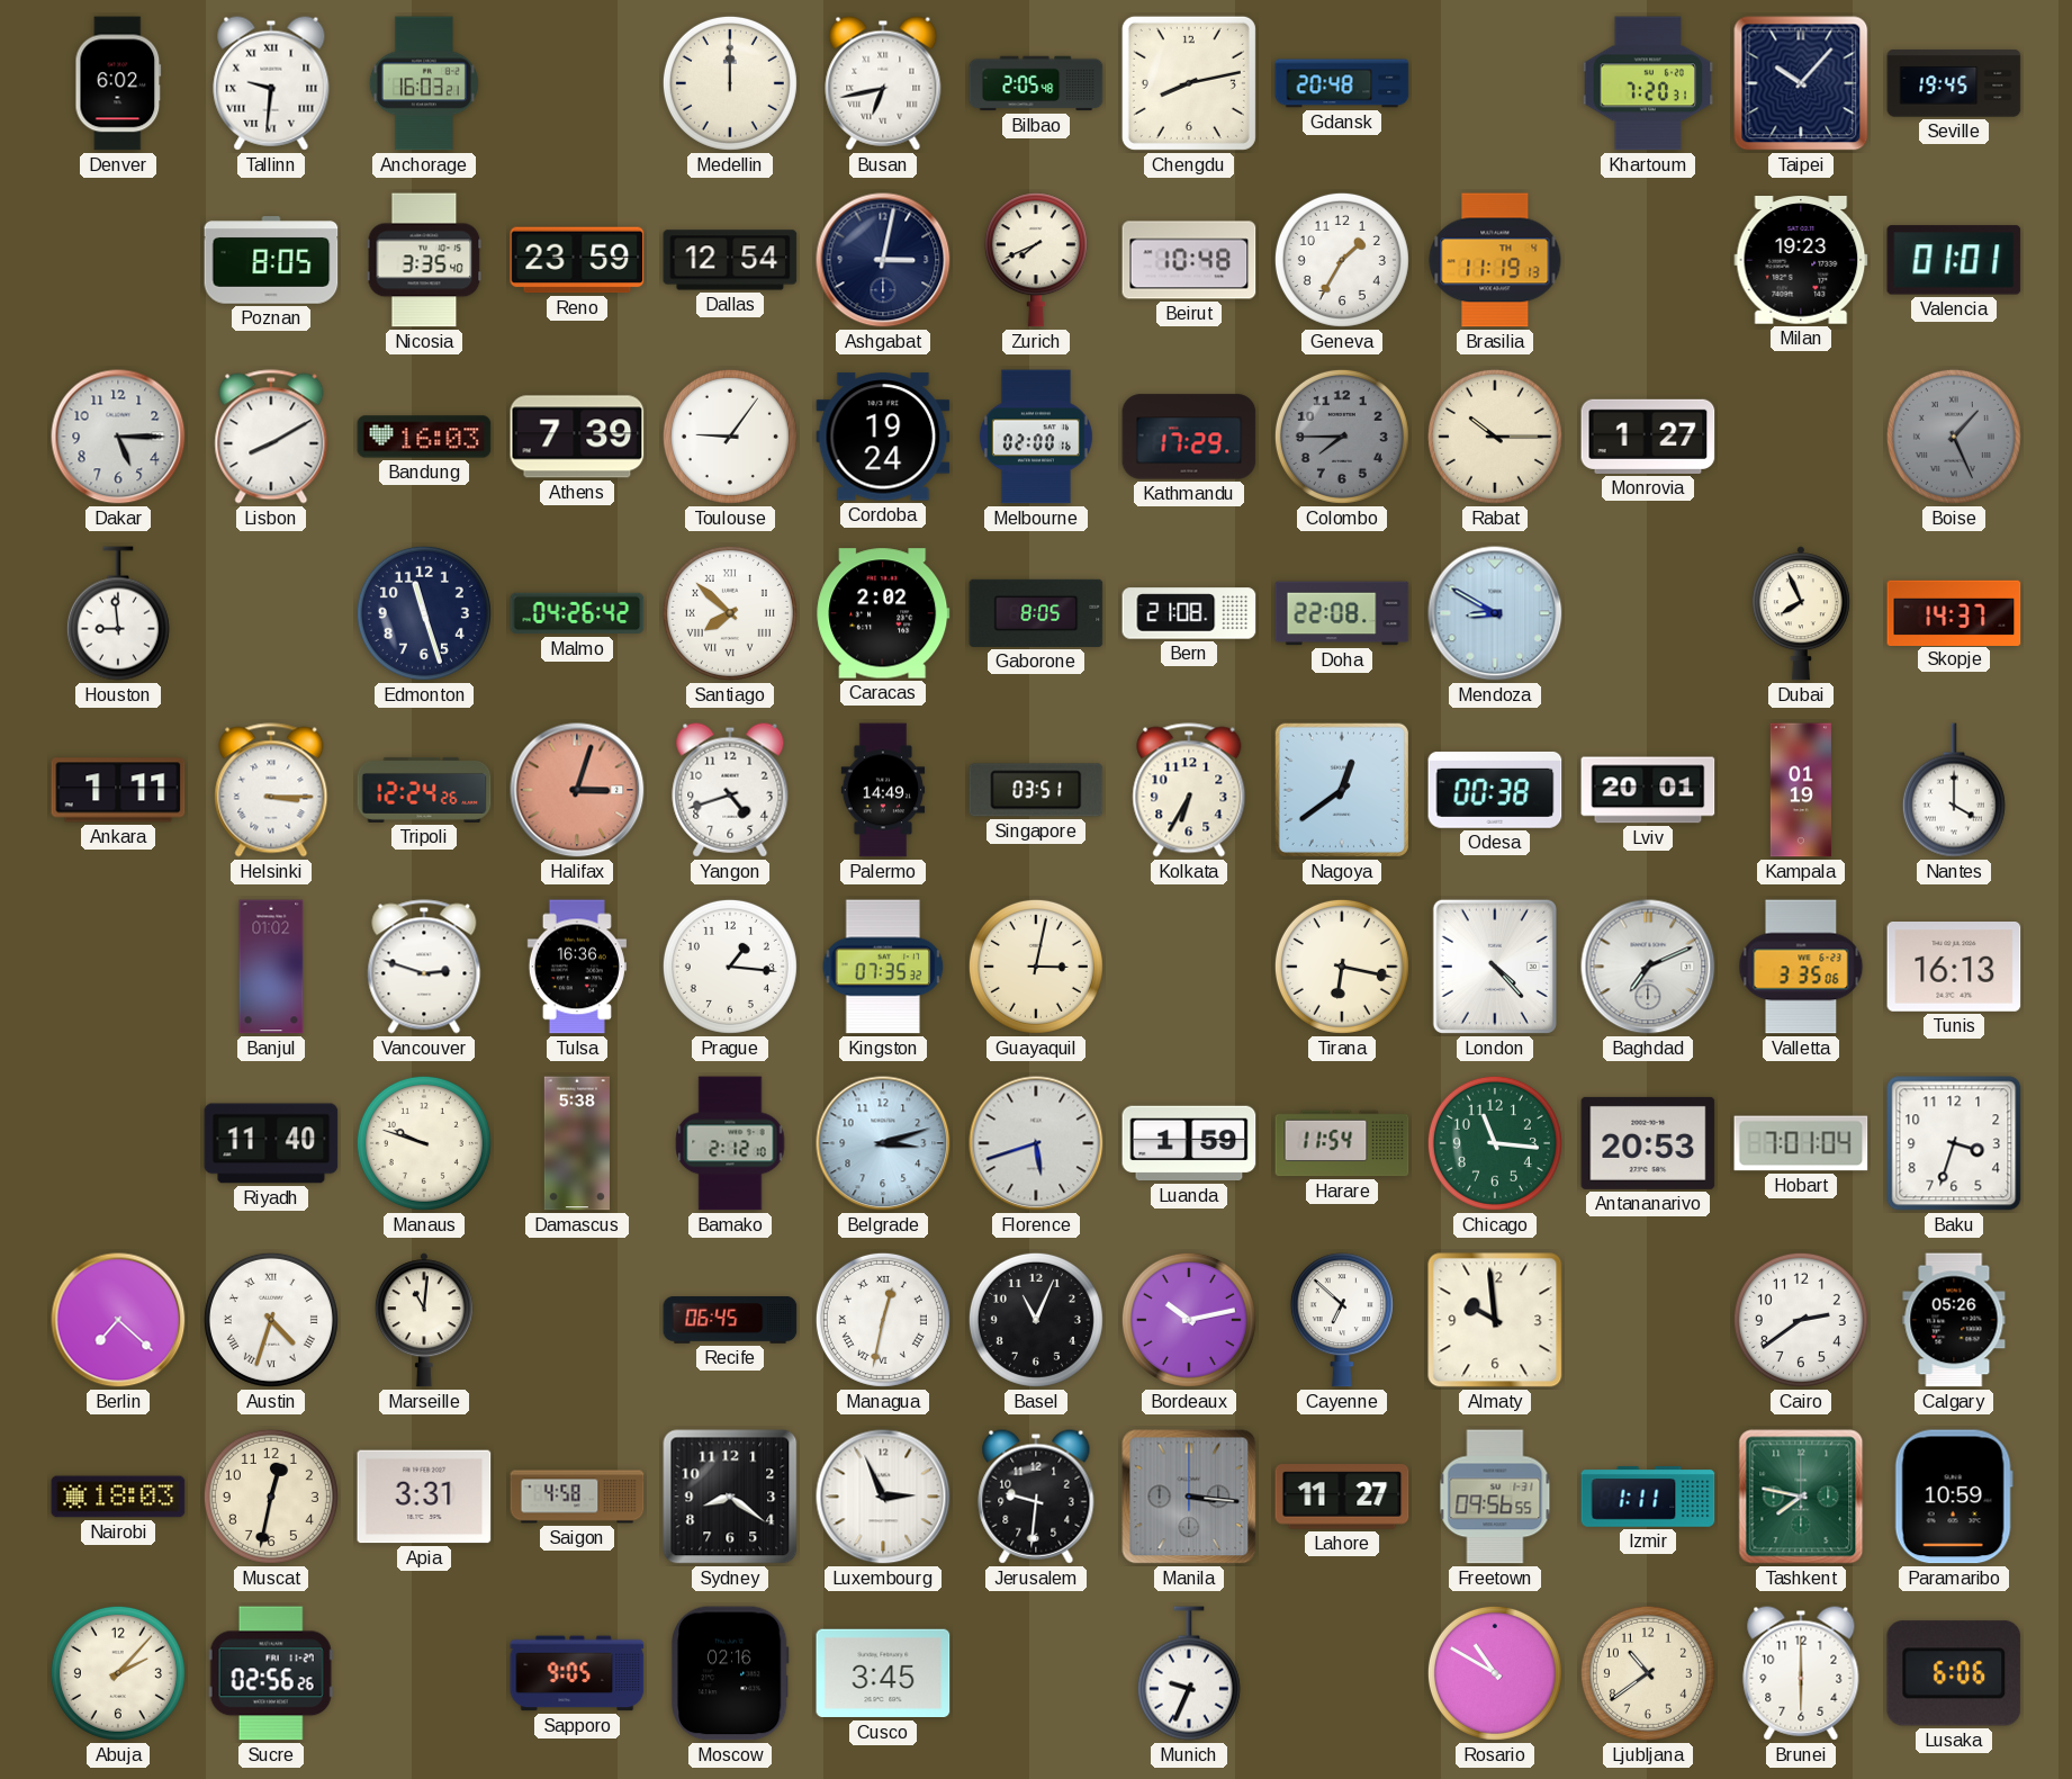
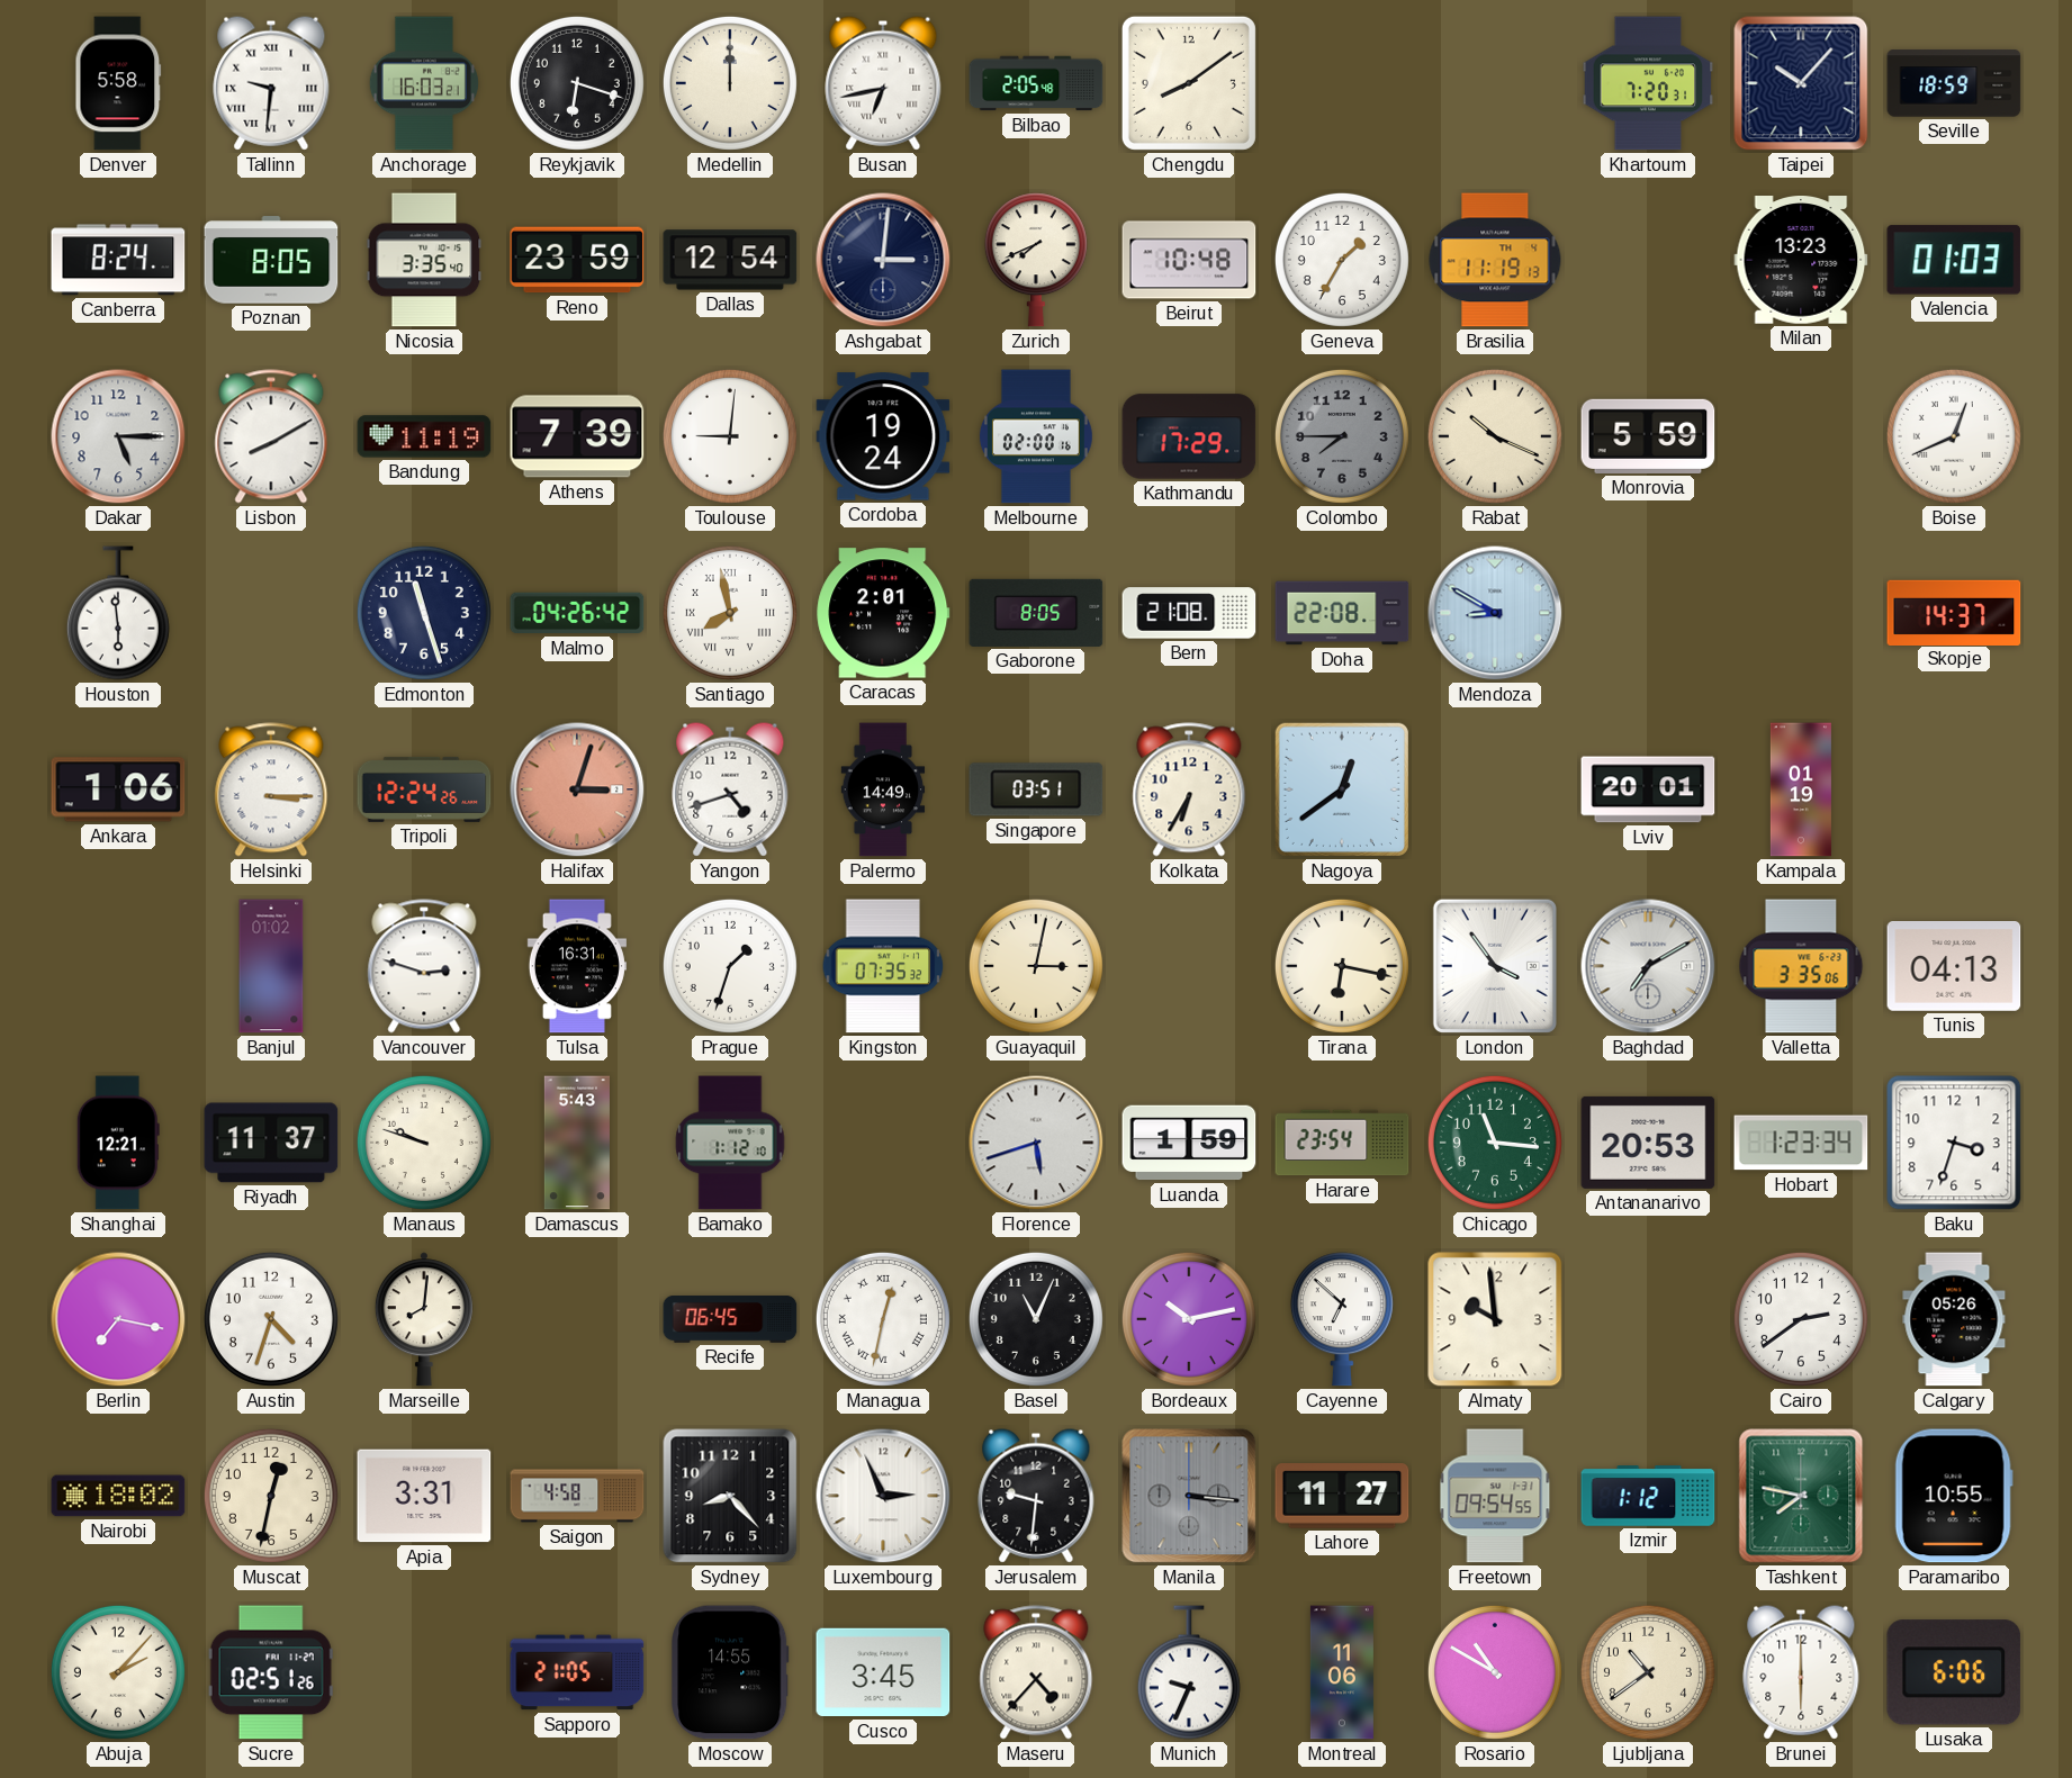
Denver: 6:02 -> 5:58
Reykjavik: none -> 6:18
Chengdu: 8:13 -> 8:09
Gdansk: 20:48 -> none
Seville: 19:45 -> 18:59
Canberra: none -> 8:24
Ashgabat: 3:02 -> 3:01
Milan: 19:23 -> 13:23
Valencia: 01:01 -> 01:03
Bandung: 16:03 -> 11:19
Toulouse: 9:06 -> 9:01
Rabat: 10:15 -> 10:19
Monrovia: 1:27 -> 5:59
Boise: 1:26 -> 12:41
Boise dial: grey -> white
Houston: 8:59 -> 5:59
Santiago: 7:52 -> 7:58
Caracas: 2:02 -> 2:01
Dubai: 7:56 -> none
Ankara: 1:11 -> 1:06
Odesa: 00:38 -> none
Nantes: 4:00 -> none
Tulsa: 16:36 -> 16:31
Prague: 1:16 -> 1:33
London: 4:23 -> 3:54
Baghdad: 7:11 -> 7:10
Tunis: 16:13 -> 04:13
Shanghai: none -> 12:21
Riyadh: 11:40 -> 11:37
Damascus: 5:38 -> 5:43
Bamako: 2:12 -> 1:12
Belgrade: 3:12 -> none
Harare: 11:54 -> 23:54
Hobart: 7:01 -> 1:23
Berlin: 7:22 -> 7:17
Austin numerals: Roman -> Arabic
Marseille: 11:01 -> 8:01
Nairobi: 18:03 -> 18:02
Sydney: 8:21 -> 8:23
Freetown: 09:56 -> 09:54
Izmir: 1:11 -> 1:12
Paramaribo: 10:59 -> 10:55
Sucre: 02:56 -> 02:51
Sapporo: 9:05 -> 21:05
Moscow: 02:16 -> 14:55
Maseru: none -> 4:37
Montreal: none -> 11:06
